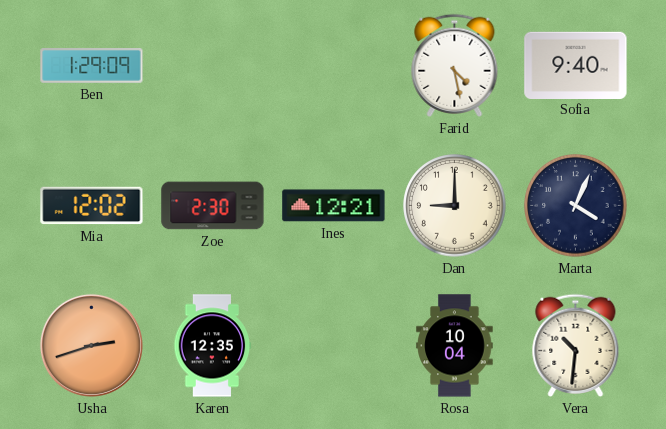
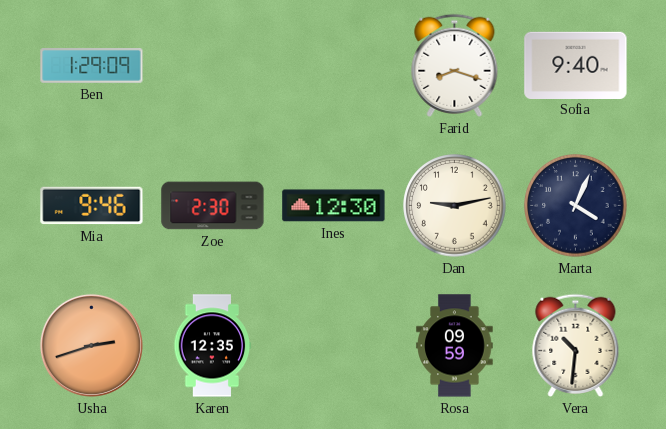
Farid: 4:28 -> 8:18
Mia: 12:02 -> 9:46
Ines: 12:21 -> 12:30
Dan: 9:00 -> 9:13
Rosa: 10:04 -> 09:59
